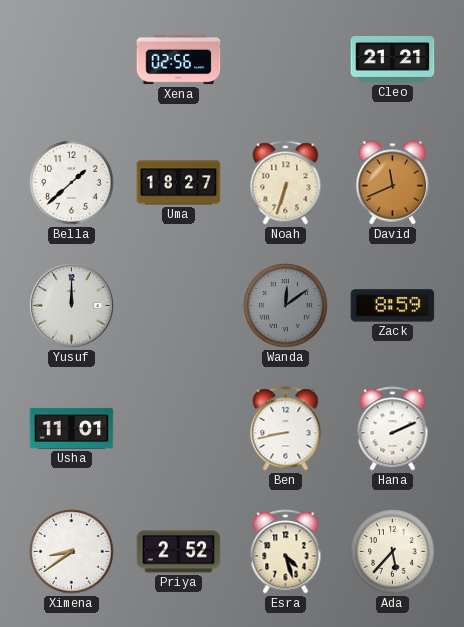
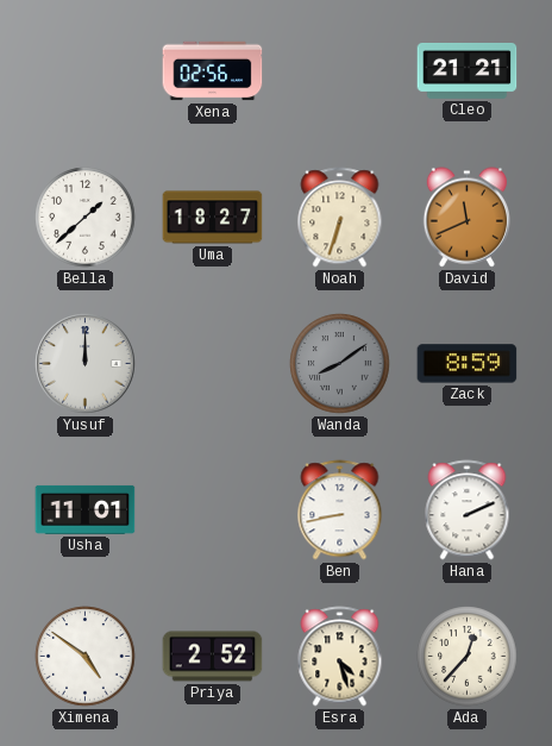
Wanda: 12:09 -> 8:09
Ximena: 8:39 -> 4:51
Ada: 5:37 -> 12:37
